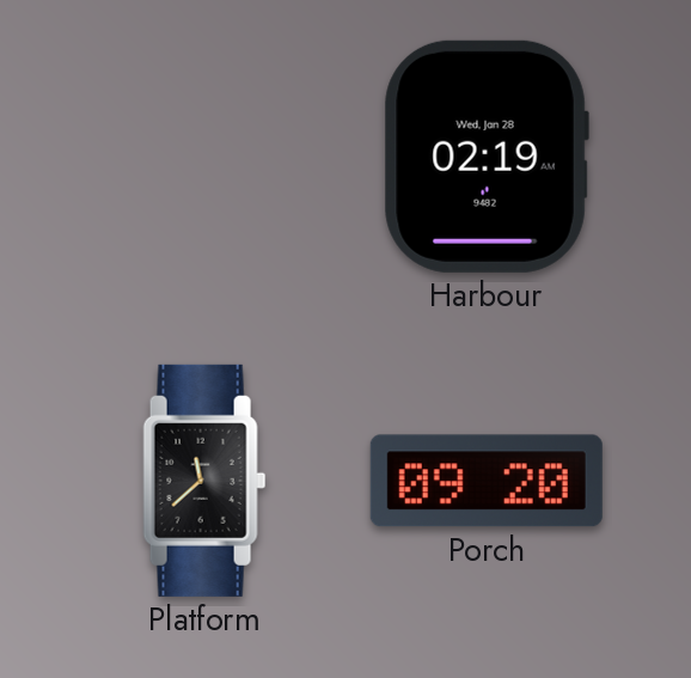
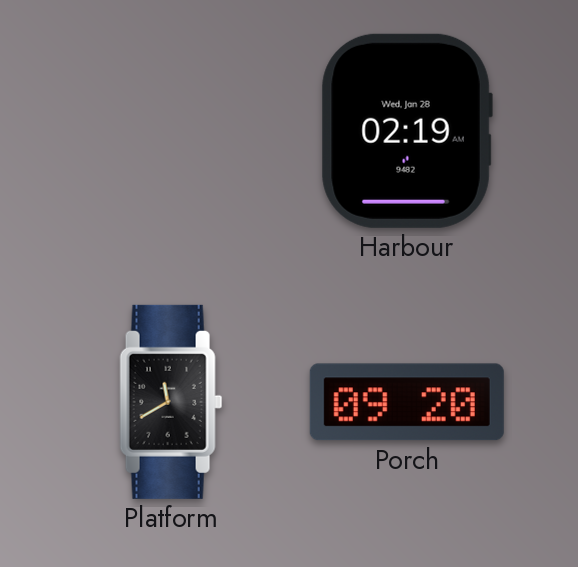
Platform: 11:38 -> 11:40
